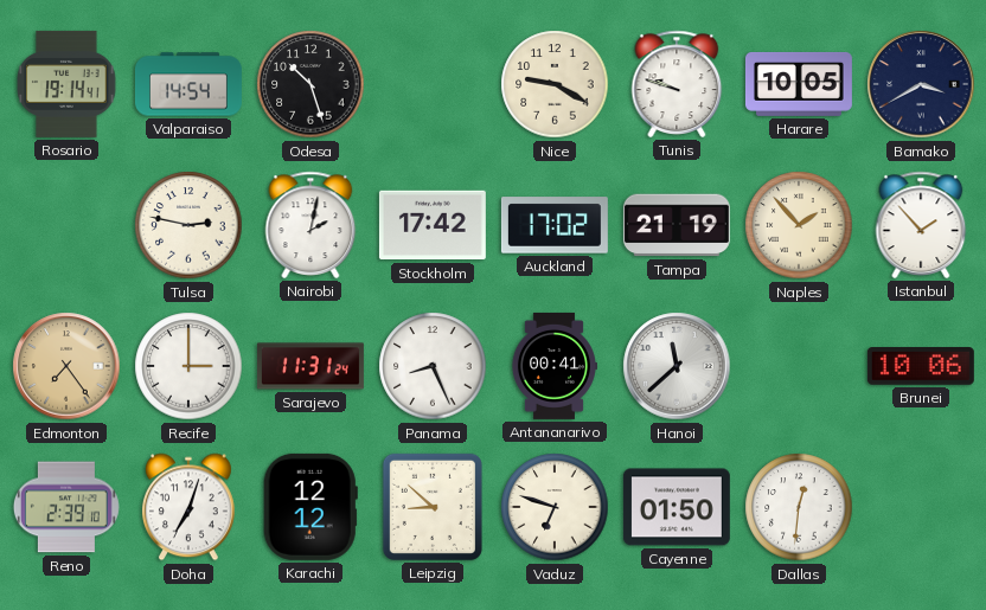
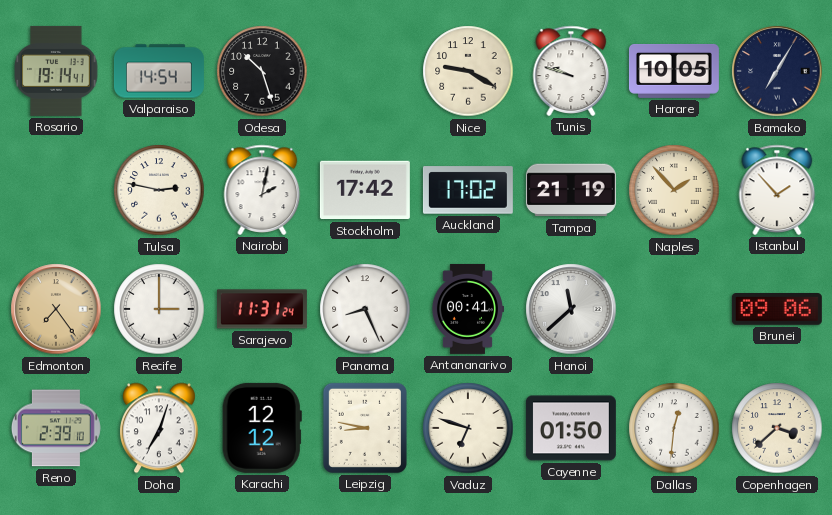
Bamako: 3:40 -> 7:05
Brunei: 10:06 -> 09:06
Leipzig: 8:52 -> 8:47
Copenhagen: none -> 3:38
